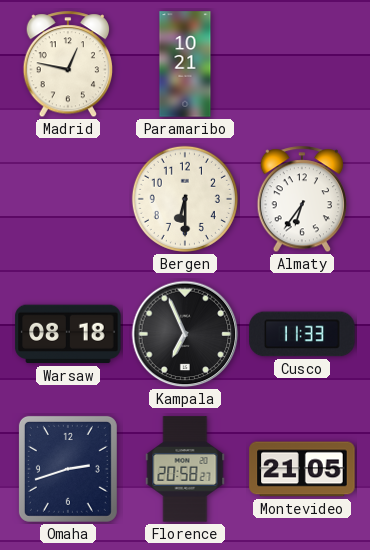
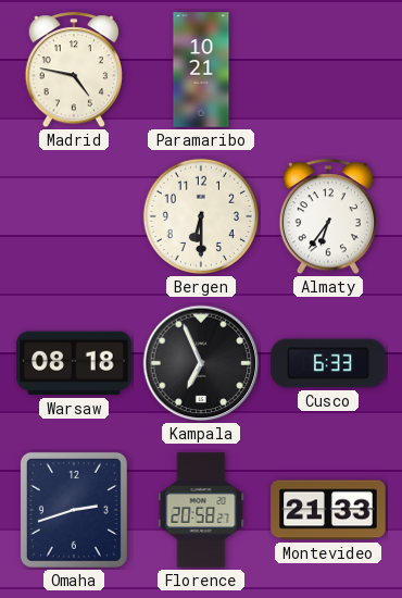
Madrid: 12:47 -> 4:47
Cusco: 11:33 -> 6:33
Montevideo: 21:05 -> 21:33
